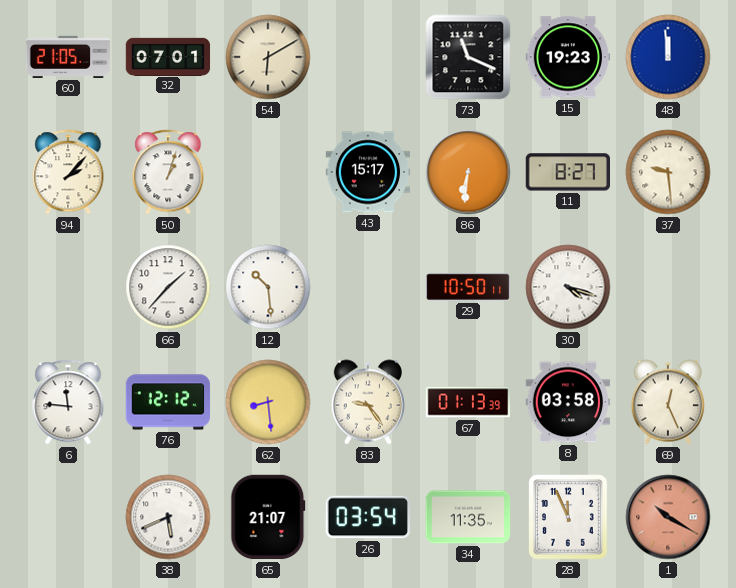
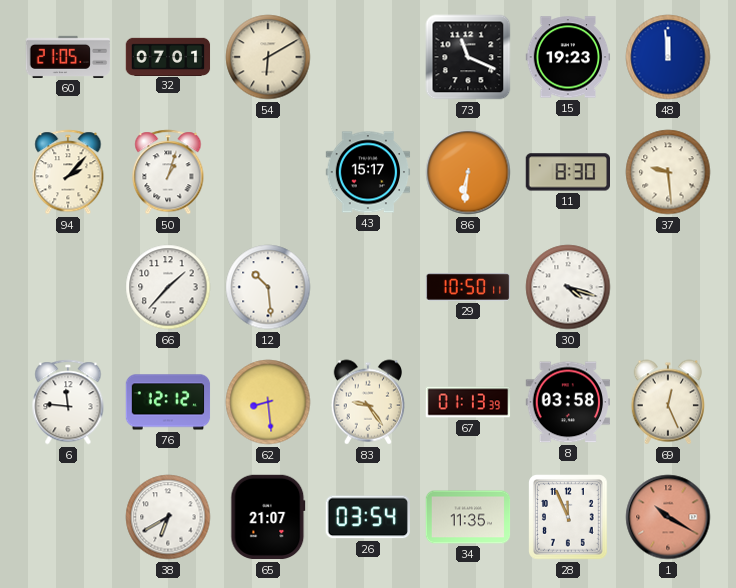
11: 8:27 -> 8:30
38: 5:41 -> 6:40
